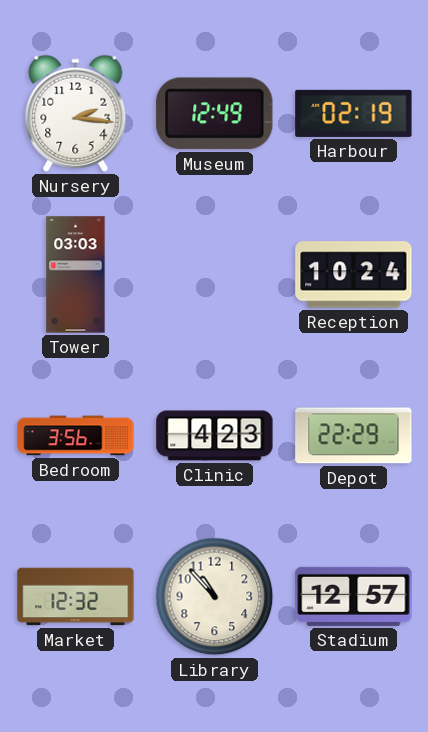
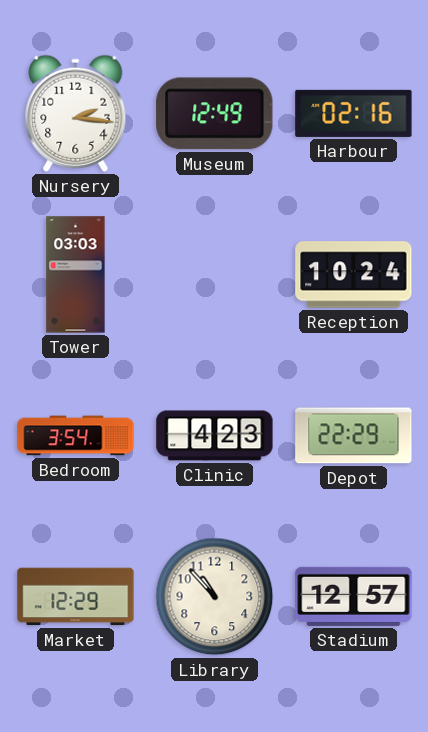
Harbour: 02:19 -> 02:16
Bedroom: 3:56 -> 3:54
Market: 12:32 -> 12:29
